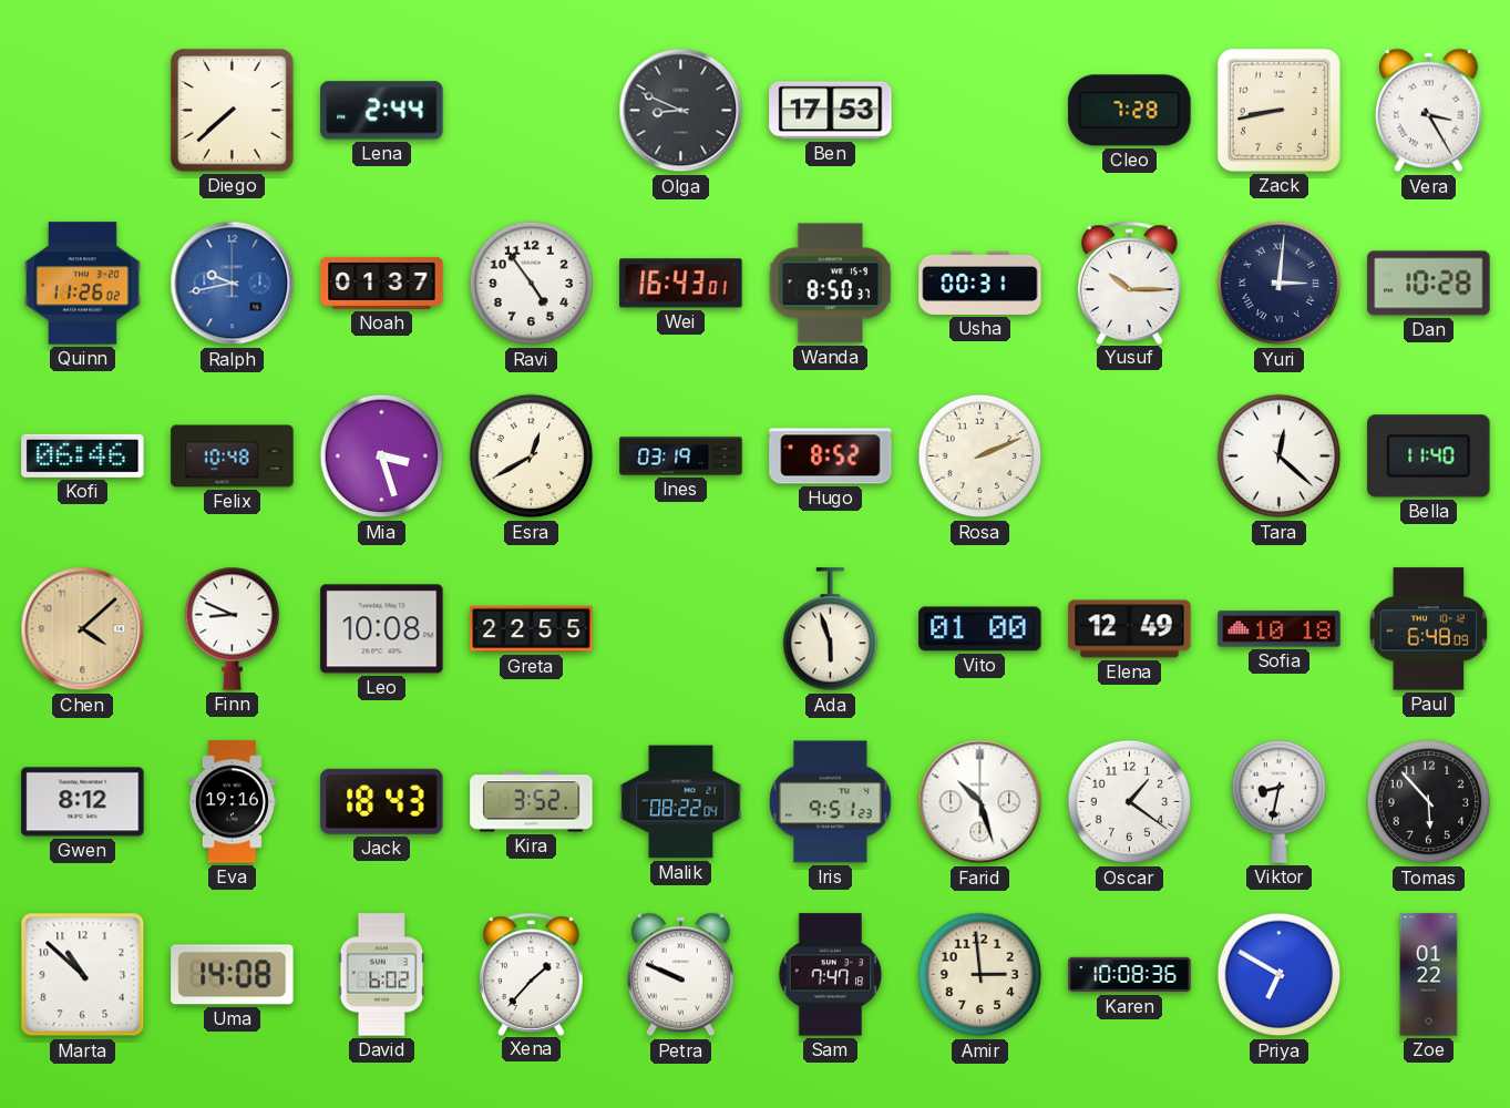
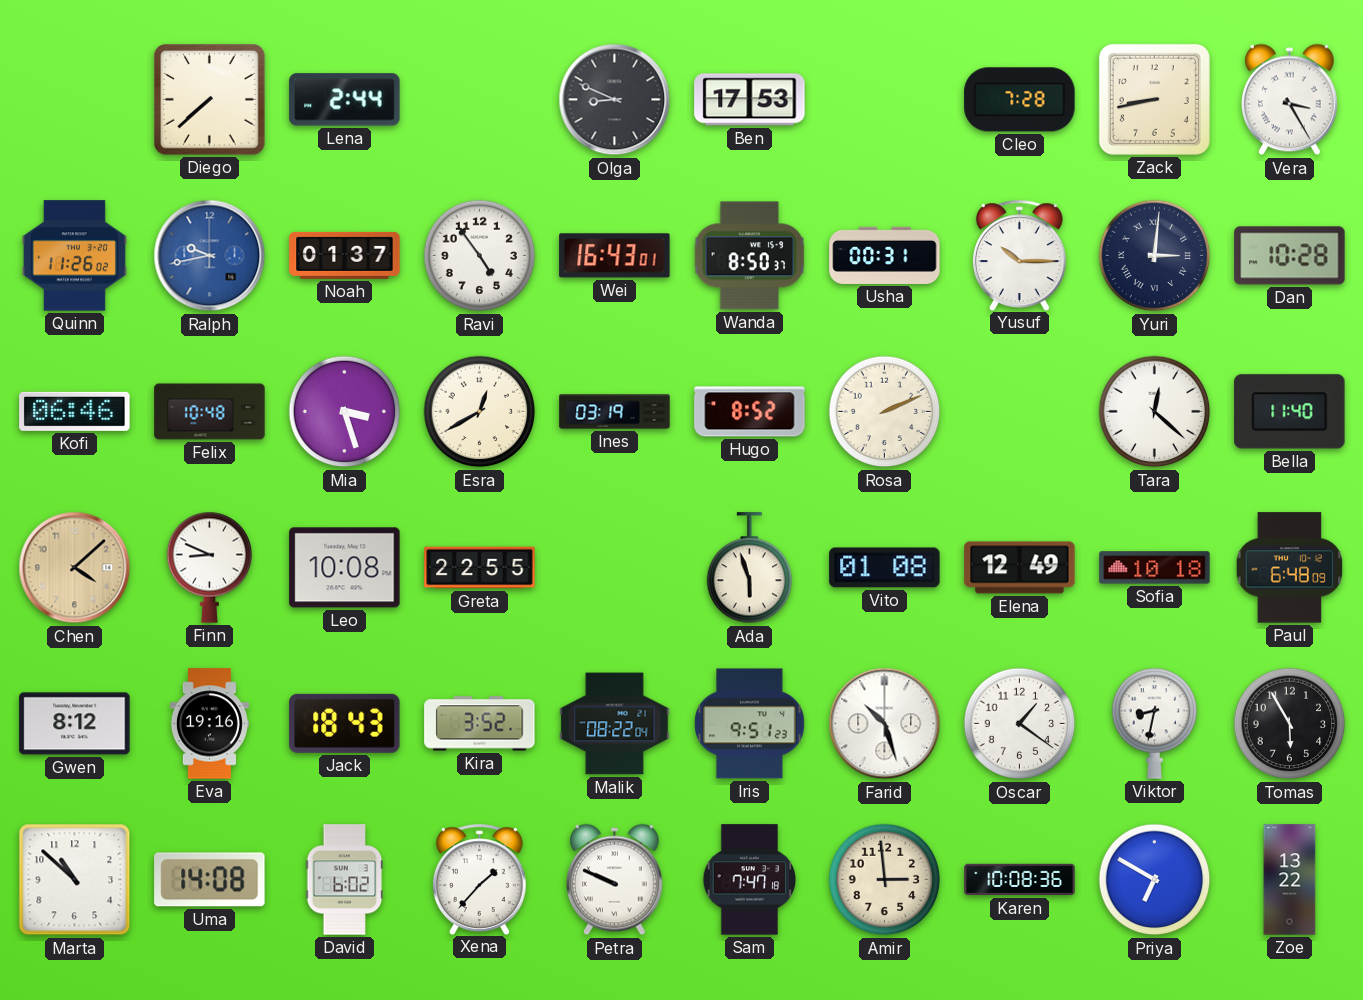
Vito: 01:00 -> 01:08
Tomas: 5:53 -> 5:55
Zoe: 01:22 -> 13:22
